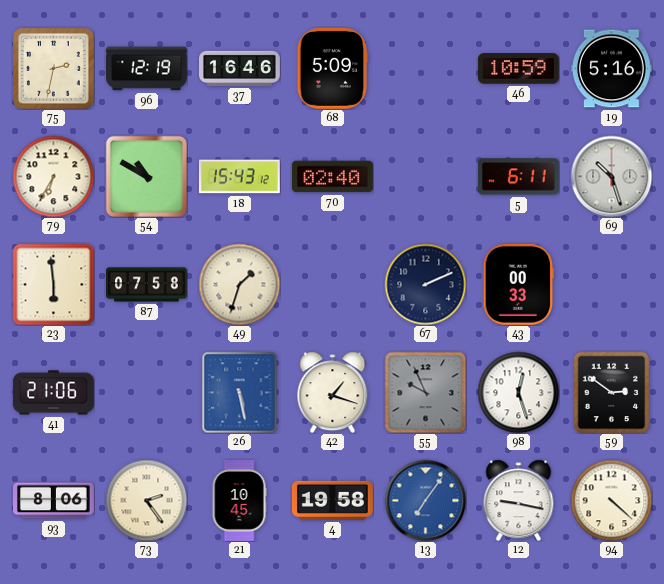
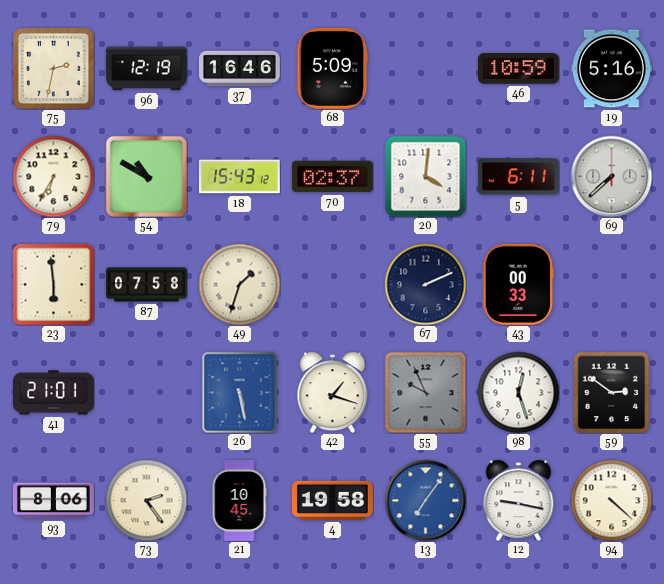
70: 02:40 -> 02:37
20: none -> 4:01
69: 10:27 -> 7:38
41: 21:06 -> 21:01
